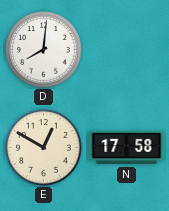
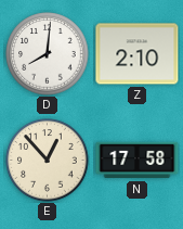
Z: none -> 2:10
E: 12:50 -> 12:53
